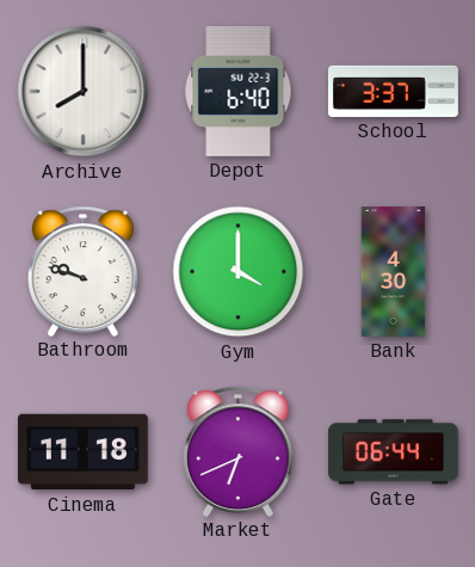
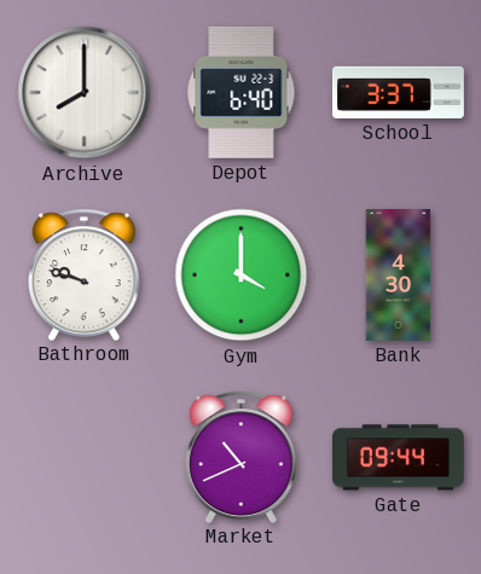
Cinema: 11:18 -> none
Market: 6:41 -> 10:41
Gate: 06:44 -> 09:44
